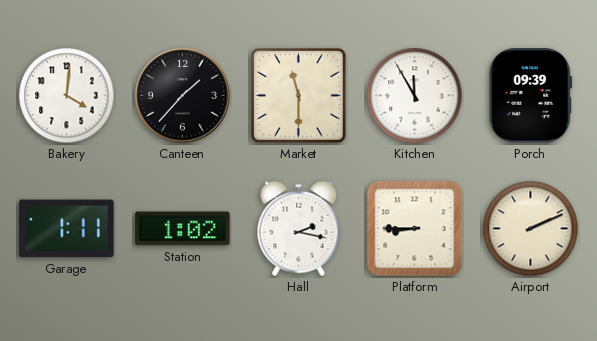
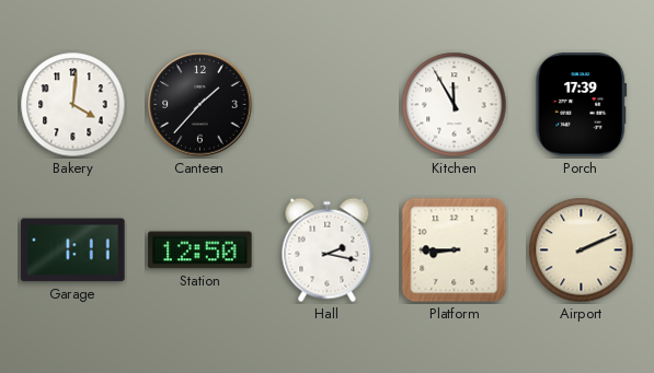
Market: 11:30 -> none
Porch: 09:39 -> 17:39
Station: 1:02 -> 12:50
